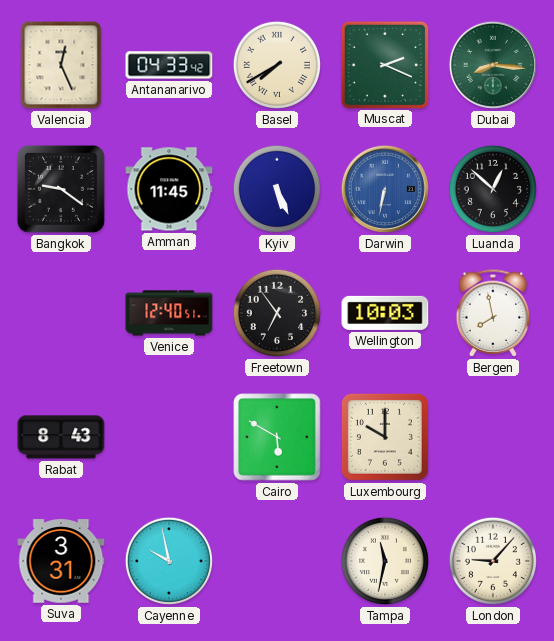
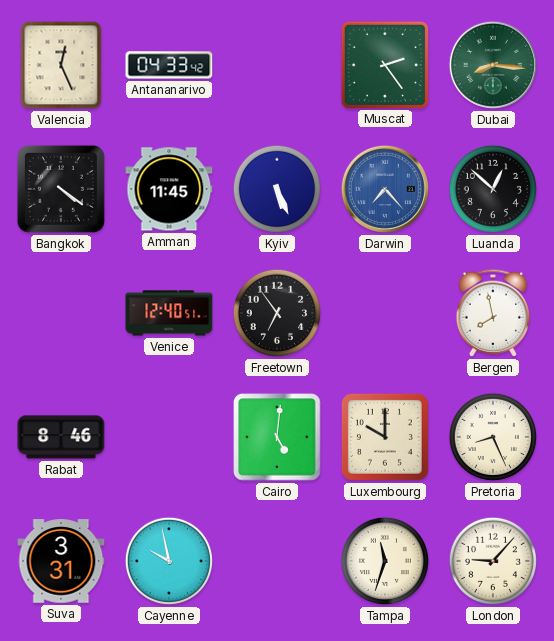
Basel: 7:40 -> none
Muscat: 2:19 -> 2:24
Bangkok: 9:21 -> 4:21
Darwin: 6:32 -> 7:23
Wellington: 10:03 -> none
Rabat: 8:43 -> 8:46
Cairo: 5:50 -> 5:01
Pretoria: none -> 8:26
Tampa: 11:32 -> 11:33
